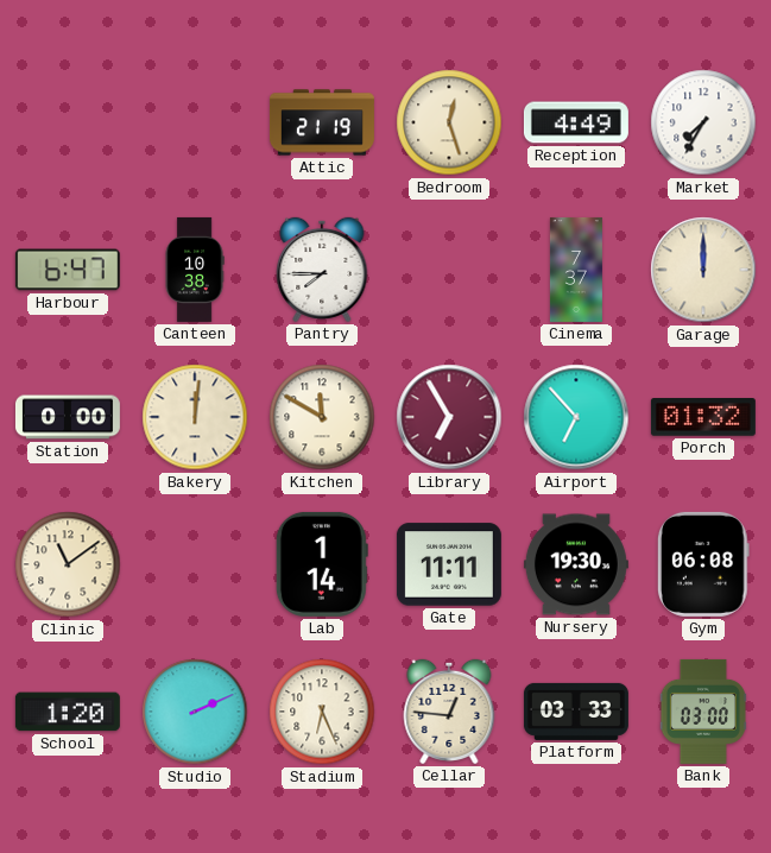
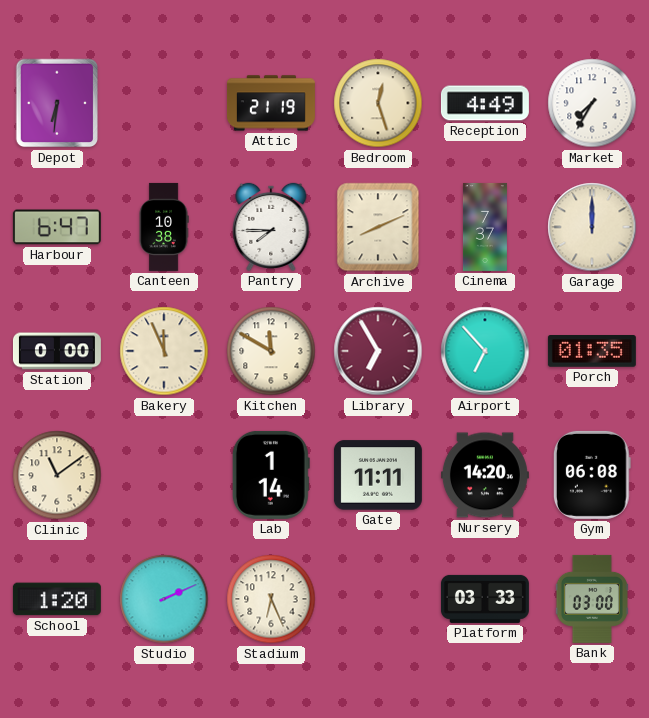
Depot: none -> 6:31
Archive: none -> 8:11
Bakery: 12:01 -> 11:56
Porch: 01:32 -> 01:35
Nursery: 19:30 -> 14:20
Cellar: 12:46 -> none
